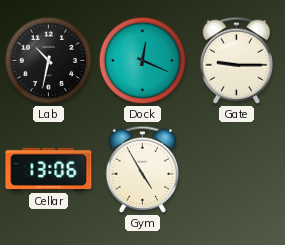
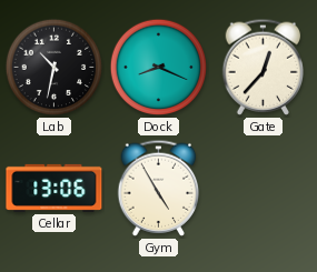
Dock: 12:19 -> 8:19
Gate: 9:15 -> 12:37
